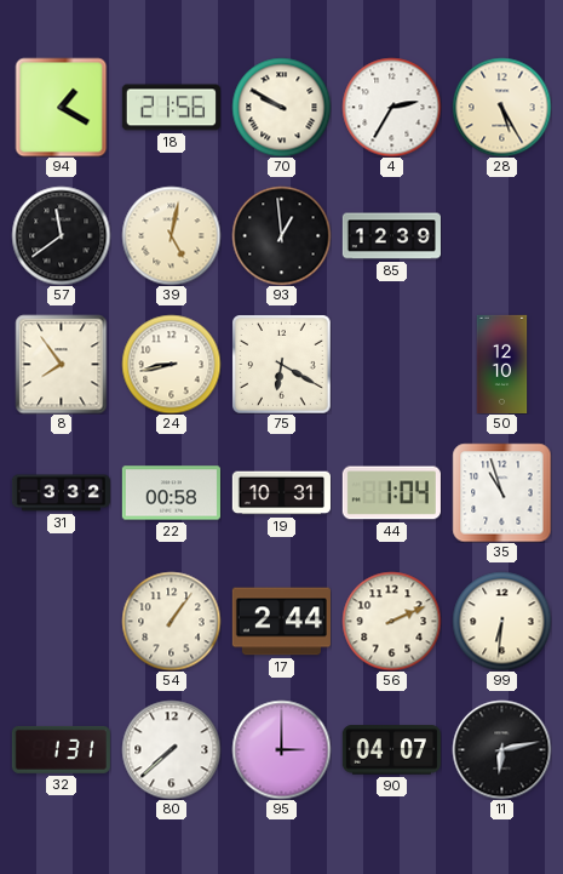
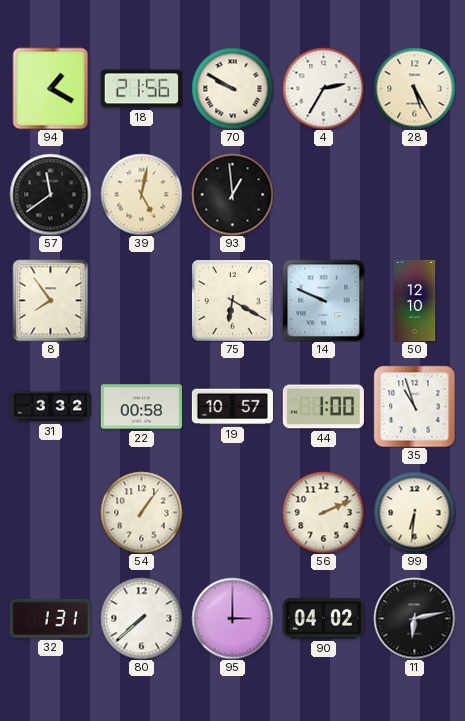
85: 12:39 -> none
24: 8:43 -> none
14: none -> 9:49
19: 10:31 -> 10:57
44: 1:04 -> 1:00
17: 2:44 -> none
90: 04:07 -> 04:02
